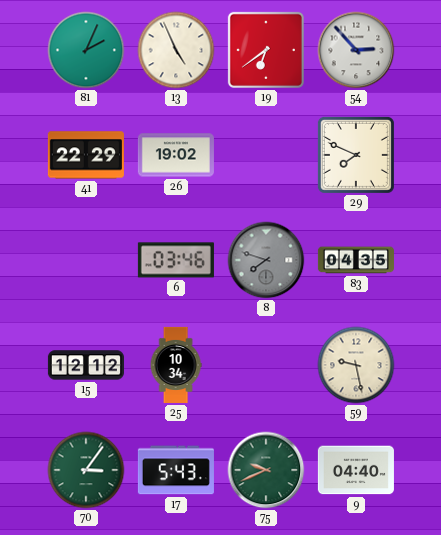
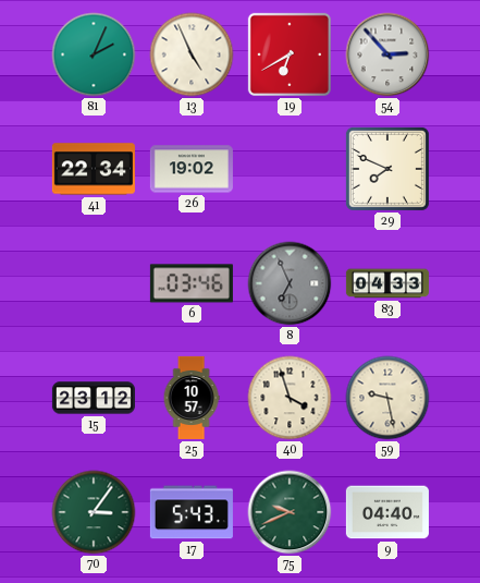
19: 6:39 -> 6:40
41: 22:29 -> 22:34
8: 7:48 -> 6:56
83: 04:35 -> 04:33
15: 12:12 -> 23:12
25: 10:34 -> 10:57
40: none -> 3:57
